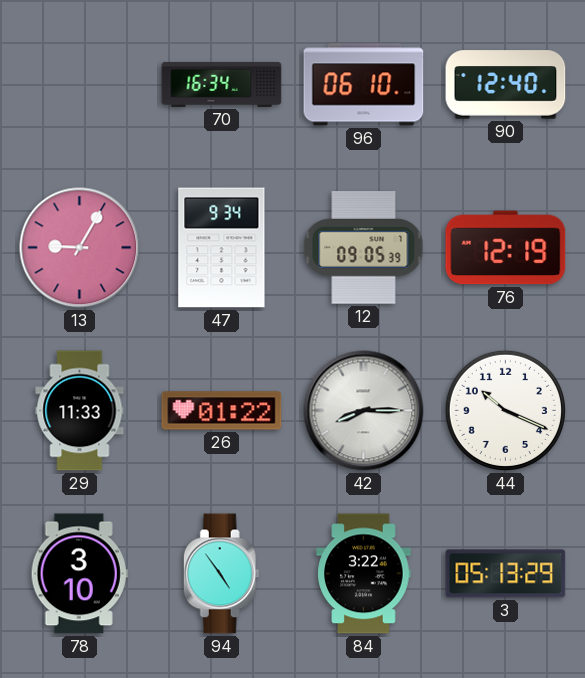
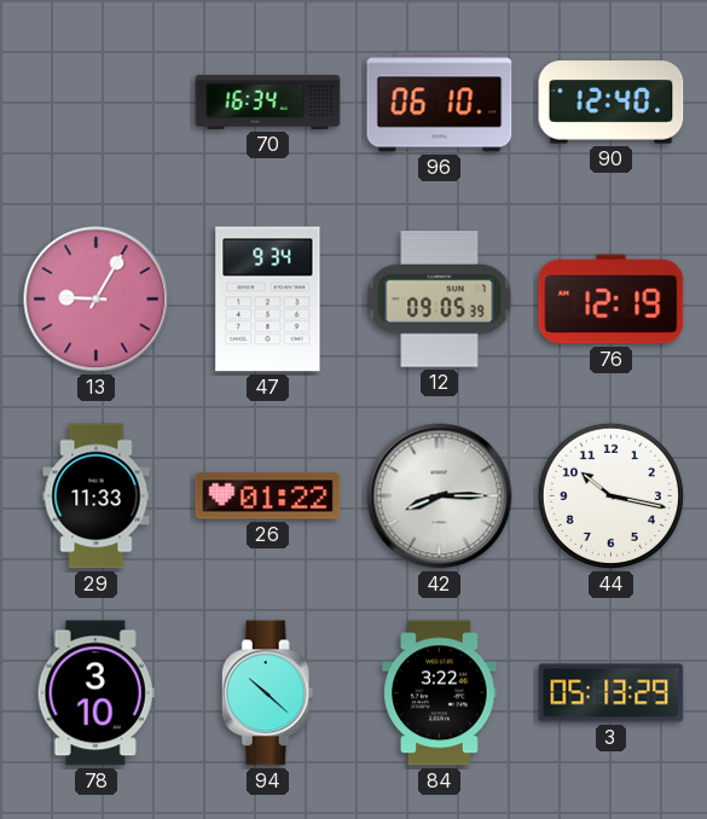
44: 10:19 -> 10:17
94: 4:54 -> 10:22
